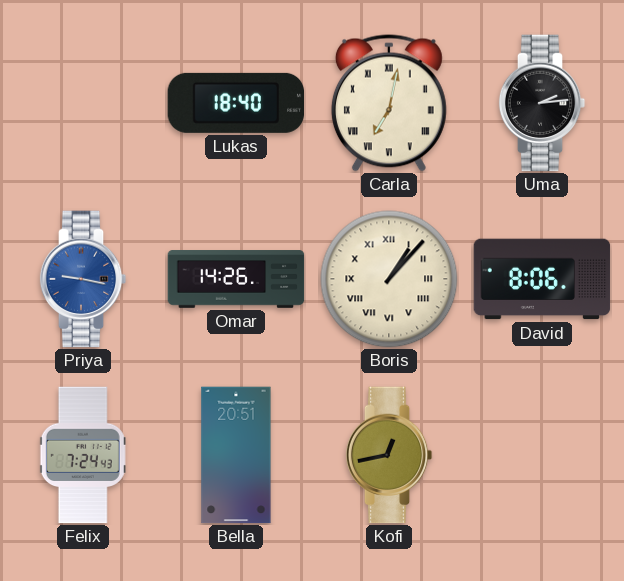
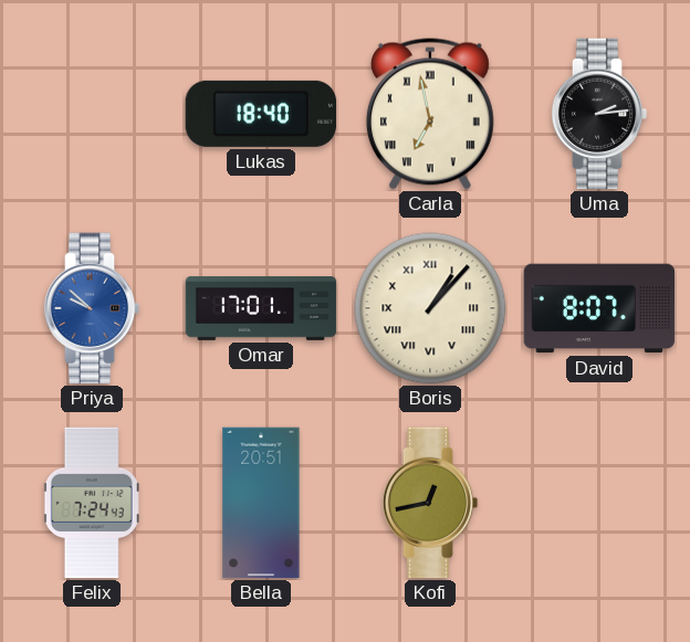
Carla: 7:02 -> 6:58
Priya: 9:17 -> 9:52
Omar: 14:26 -> 17:01
David: 8:06 -> 8:07
